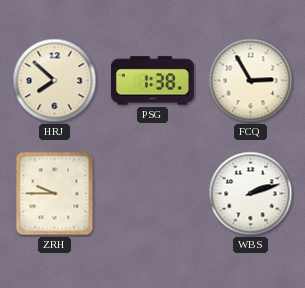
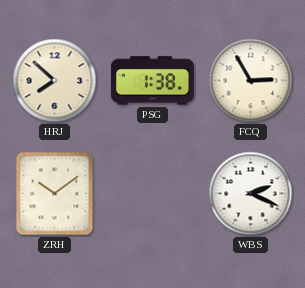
ZRH: 9:45 -> 10:09
WBS: 2:12 -> 2:19
